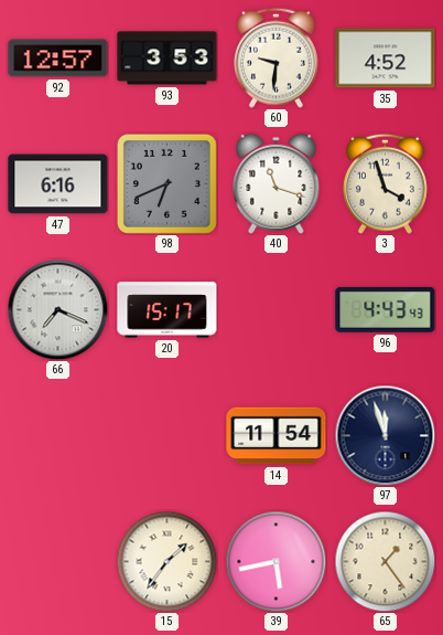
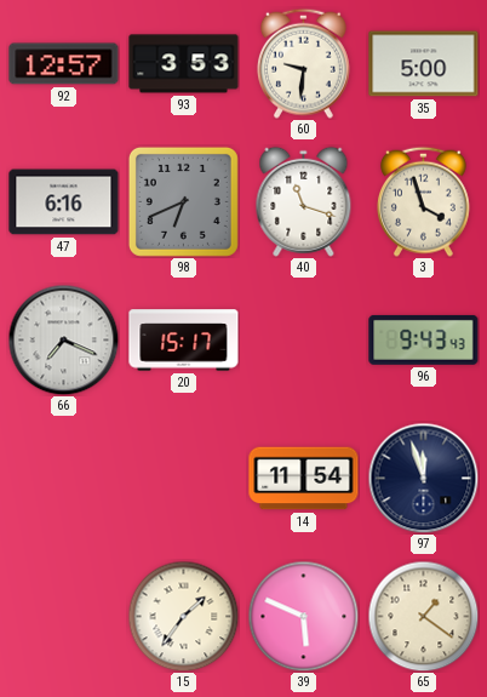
35: 4:52 -> 5:00
96: 4:43 -> 9:43
39: 5:43 -> 5:49
65: 1:24 -> 1:21
